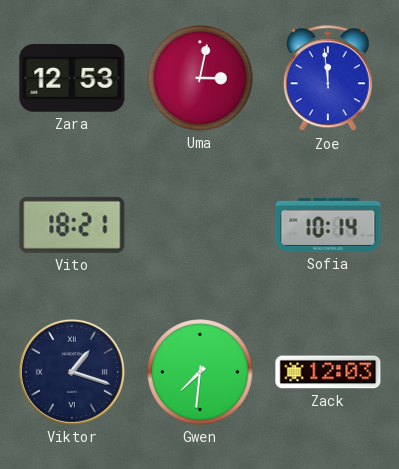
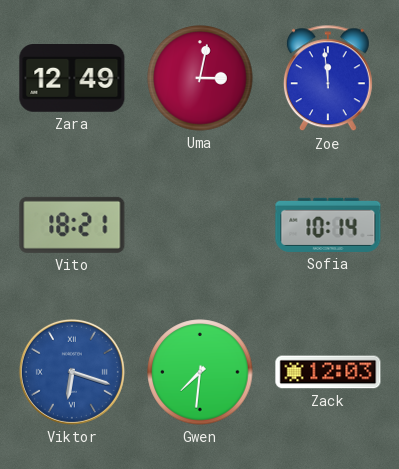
Zara: 12:53 -> 12:49
Viktor: 1:18 -> 6:18
Viktor dial: navy -> blue
